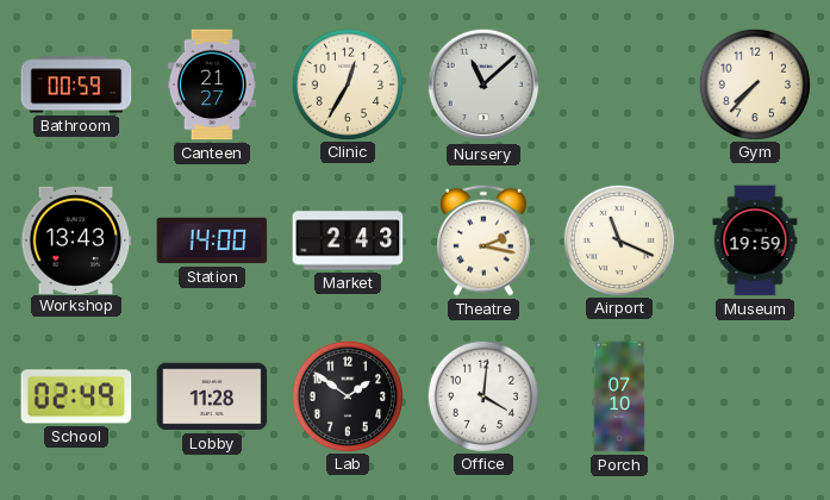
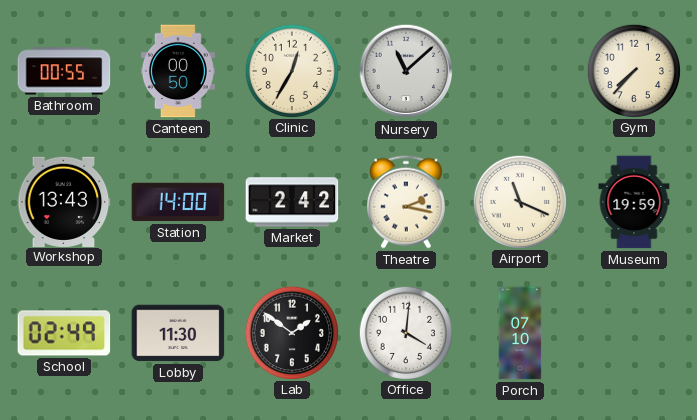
Bathroom: 00:59 -> 00:55
Canteen: 21:27 -> 00:50
Market: 2:43 -> 2:42
Lobby: 11:28 -> 11:30
